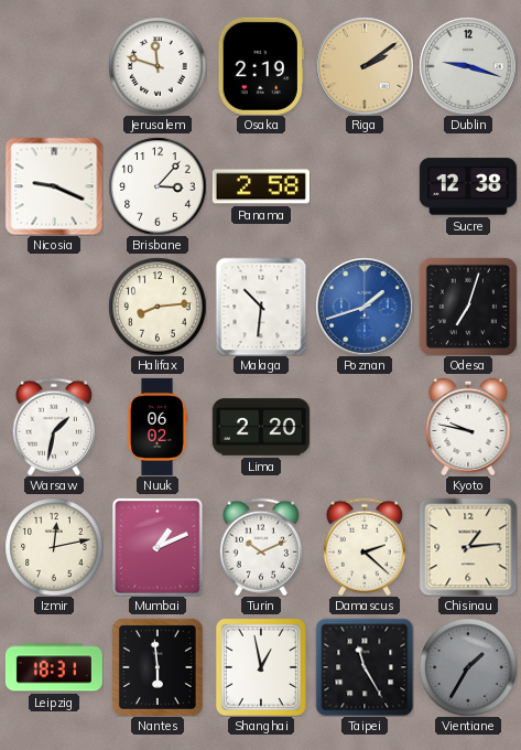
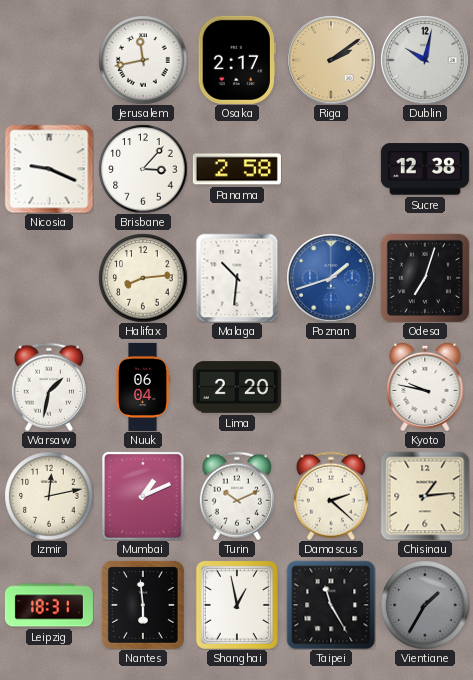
Jerusalem: 11:48 -> 11:43
Osaka: 2:19 -> 2:17
Dublin: 9:18 -> 10:02
Nuuk: 06:02 -> 06:04
